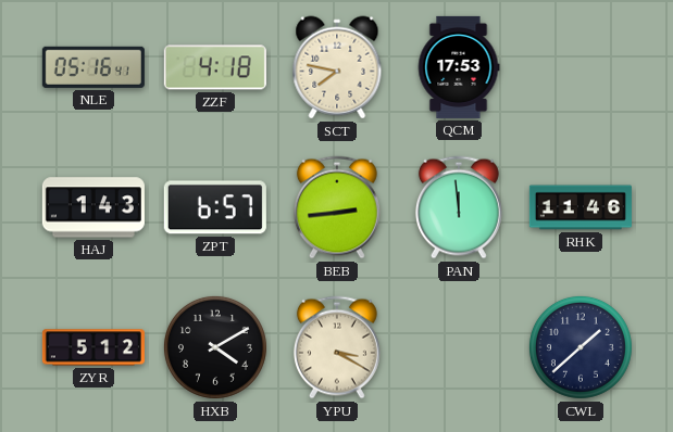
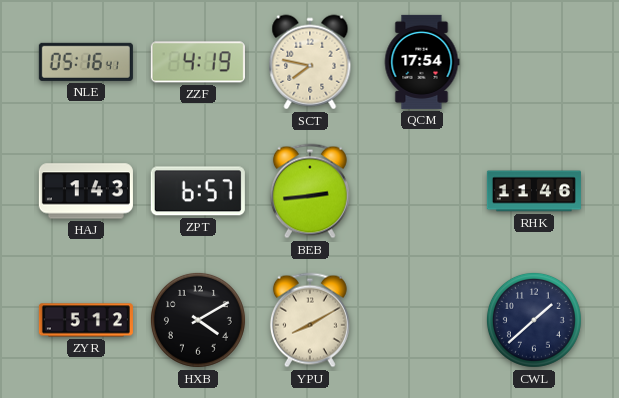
ZZF: 4:18 -> 4:19
QCM: 17:53 -> 17:54
PAN: 11:59 -> none
YPU: 3:20 -> 8:10
